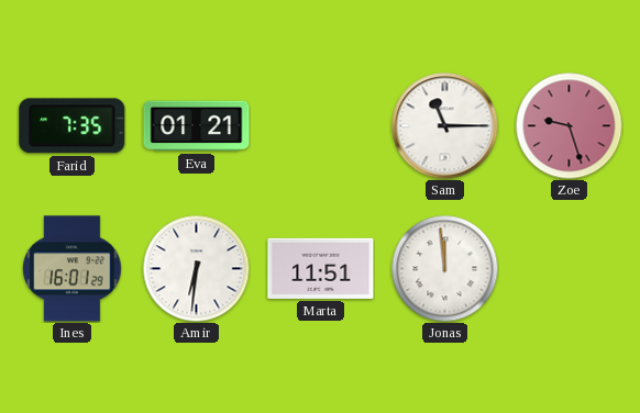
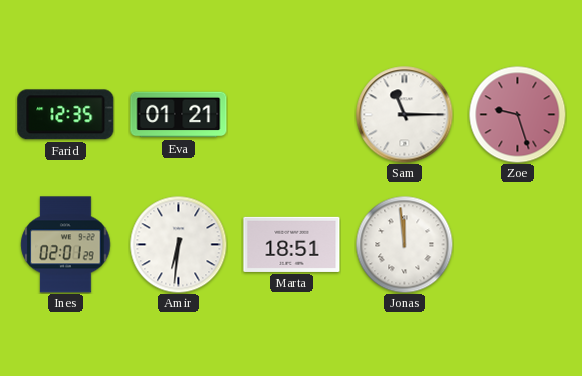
Farid: 7:35 -> 12:35
Ines: 16:01 -> 02:01
Marta: 11:51 -> 18:51
